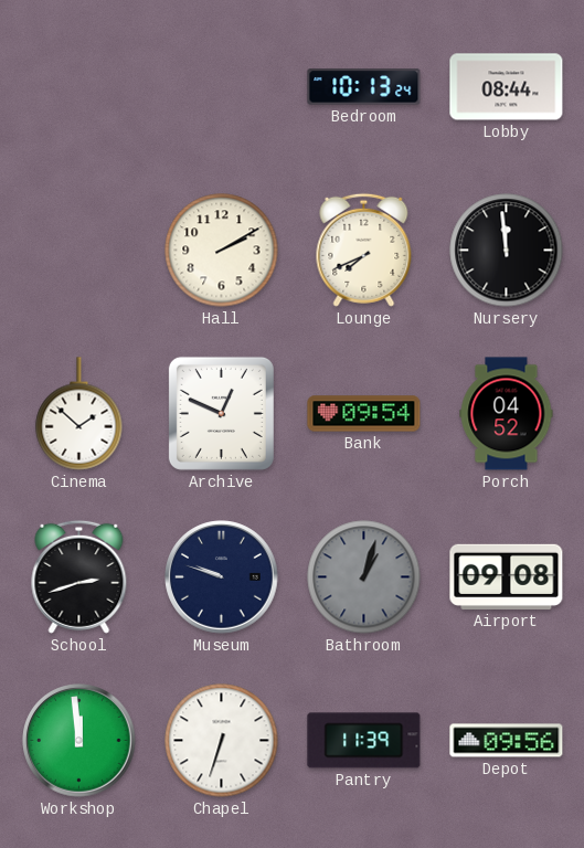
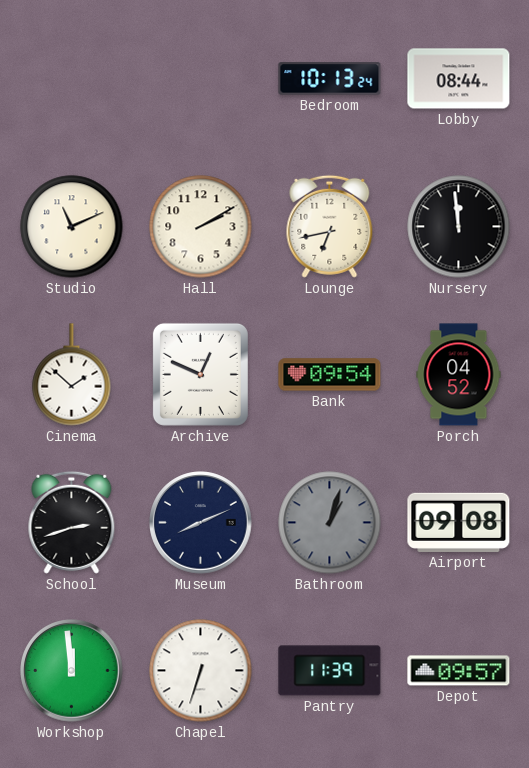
Studio: none -> 11:11
Lounge: 7:41 -> 6:43
Museum: 9:48 -> 8:11
Depot: 09:56 -> 09:57
